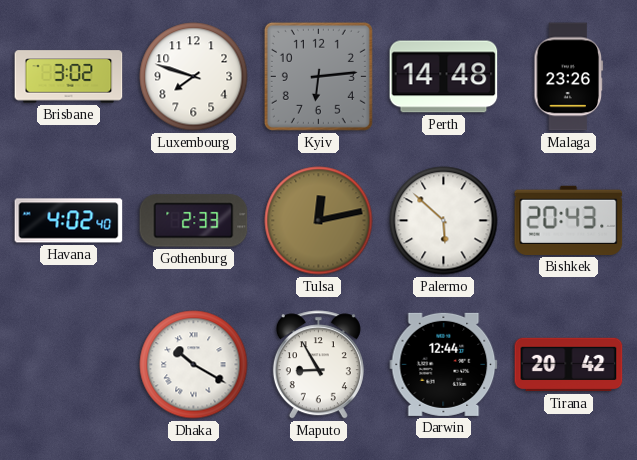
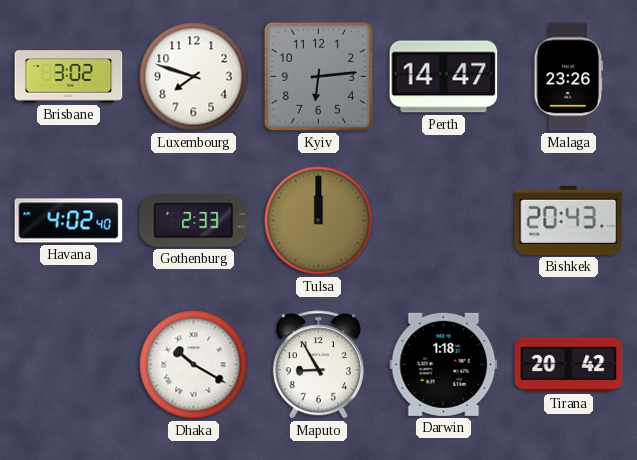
Perth: 14:48 -> 14:47
Tulsa: 12:13 -> 12:00
Palermo: 5:52 -> none
Darwin: 12:44 -> 1:18
